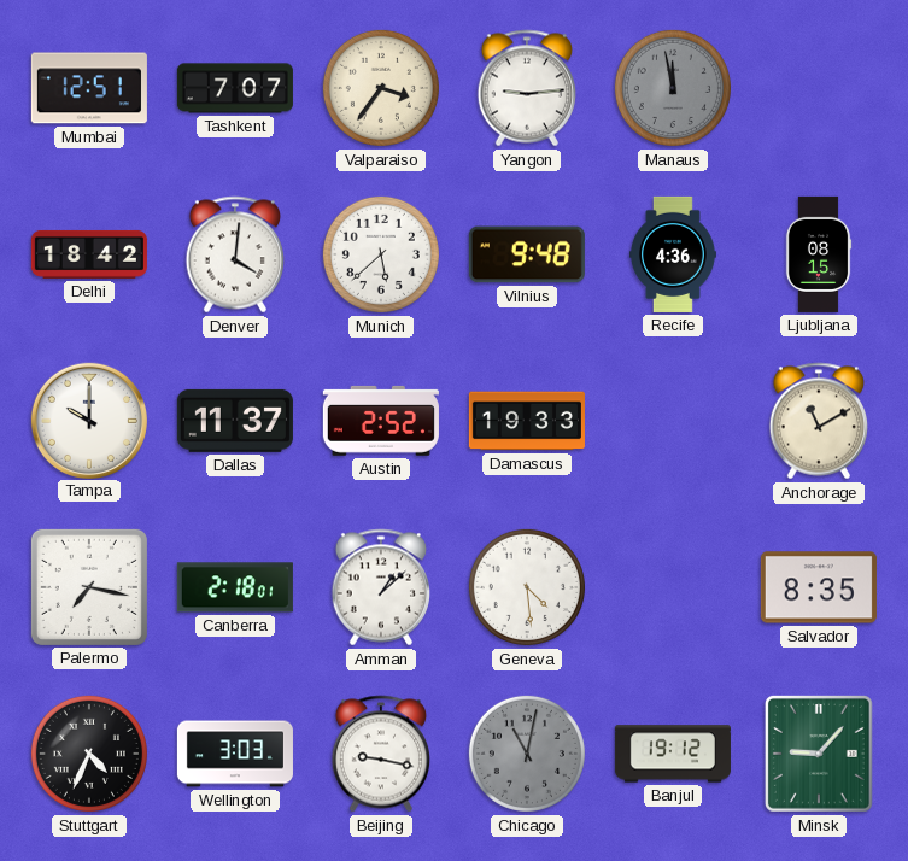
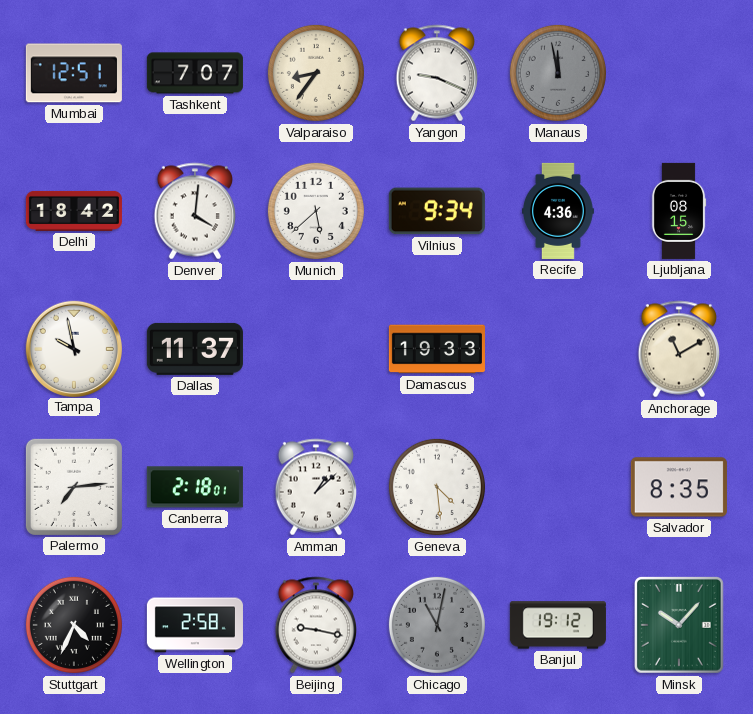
Valparaiso: 3:36 -> 8:36
Yangon: 9:14 -> 9:19
Vilnius: 9:48 -> 9:34
Tampa: 10:00 -> 9:58
Austin: 2:52 -> none
Palermo: 7:17 -> 7:14
Wellington: 3:03 -> 2:58
Minsk: 9:07 -> 10:07
